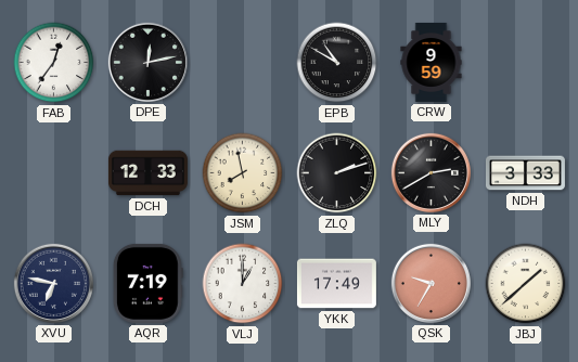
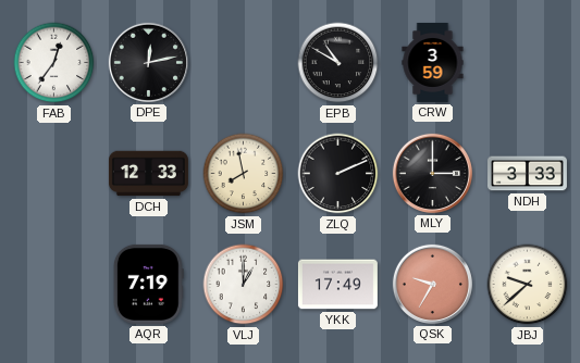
CRW: 9:59 -> 3:59
ZLQ: 2:12 -> 2:11
MLY: 2:40 -> 3:00
XVU: 6:47 -> none
JBJ: 1:38 -> 9:38
